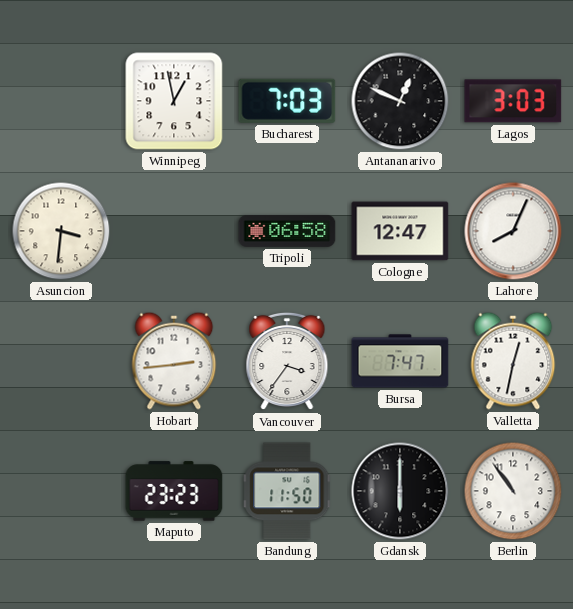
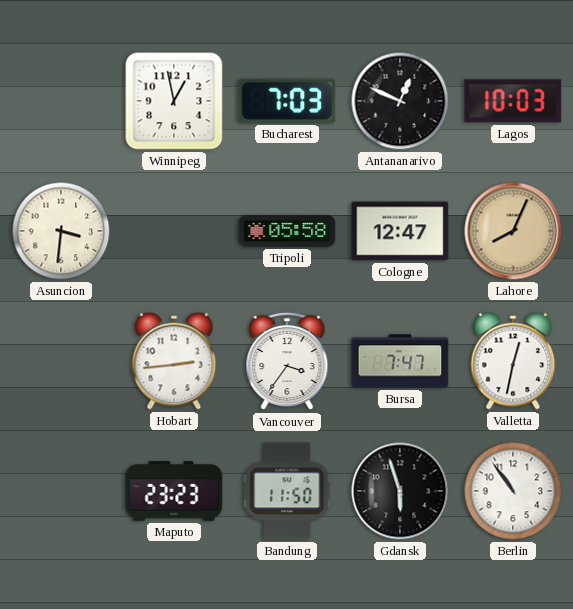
Lagos: 3:03 -> 10:03
Tripoli: 06:58 -> 05:58
Lahore dial: white -> champagne
Gdansk: 6:00 -> 5:57
